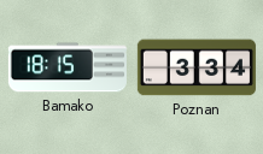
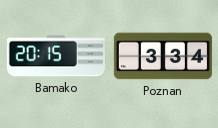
Bamako: 18:15 -> 20:15
